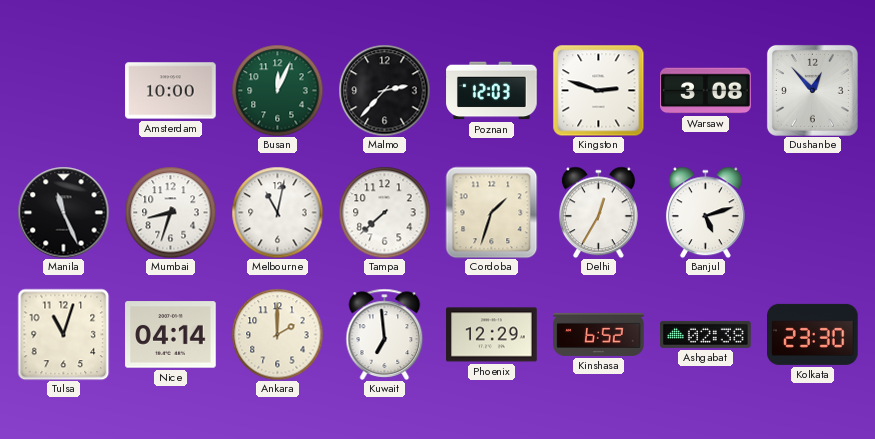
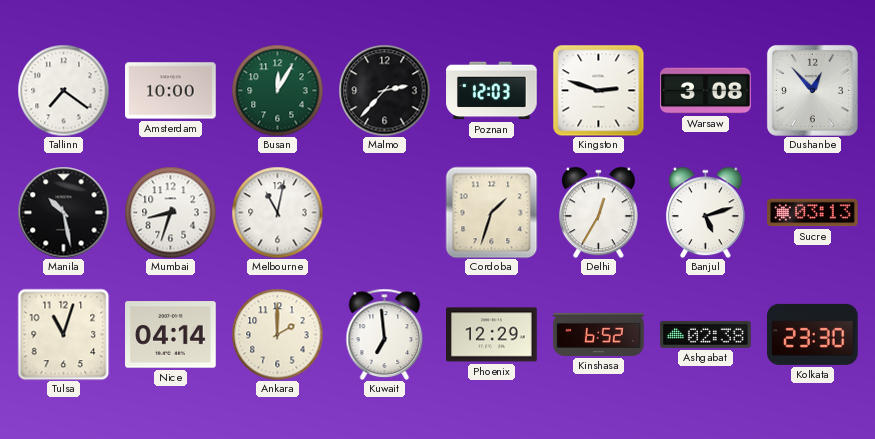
Tallinn: none -> 7:21
Busan: 12:04 -> 12:05
Manila: 11:26 -> 10:28
Tampa: 7:38 -> none
Sucre: none -> 03:13
